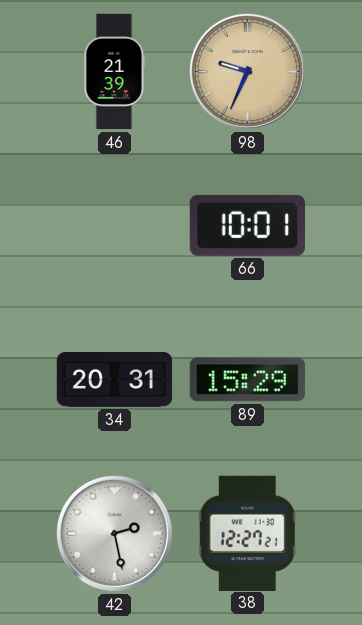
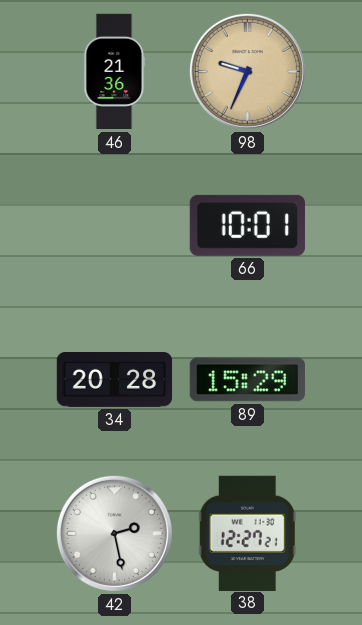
46: 21:39 -> 21:36
34: 20:31 -> 20:28
